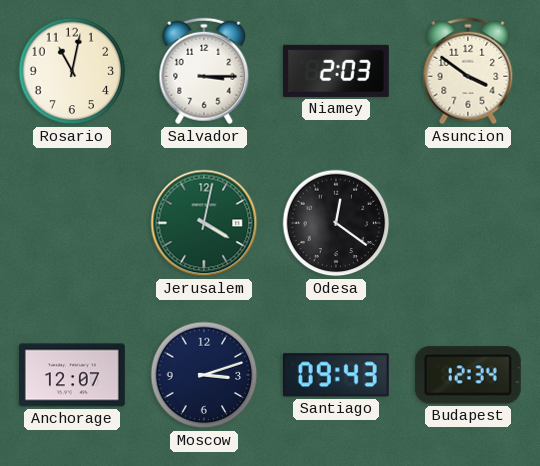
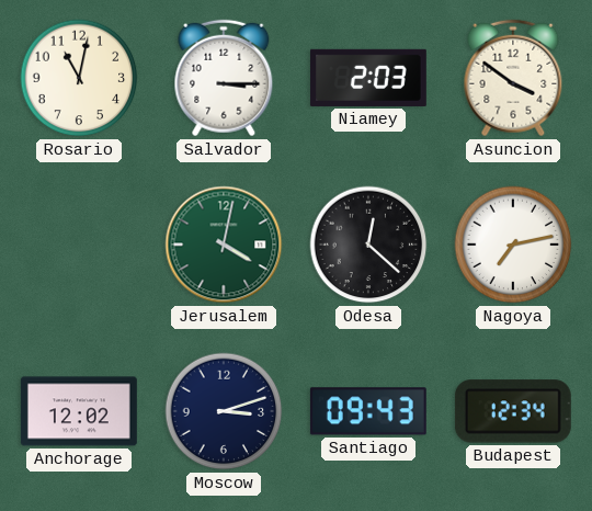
Odesa: 12:21 -> 12:22
Nagoya: none -> 7:13
Anchorage: 12:07 -> 12:02
